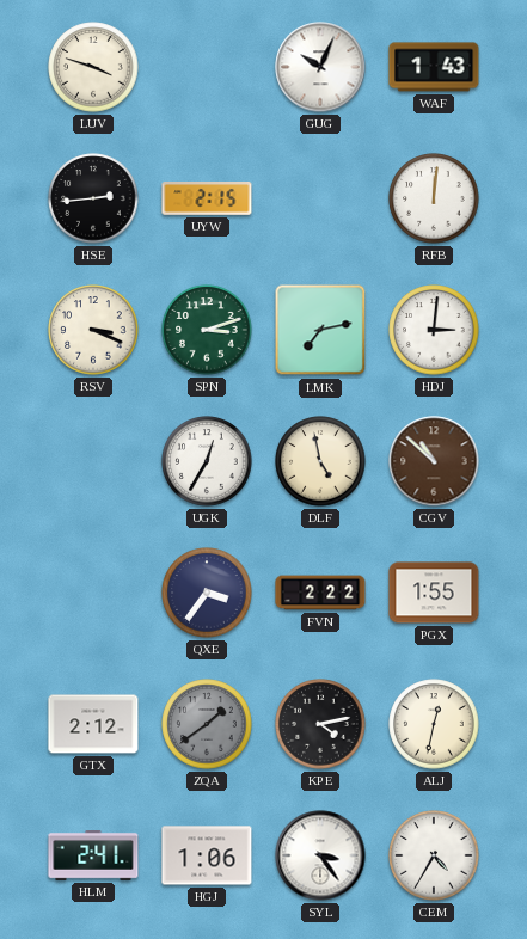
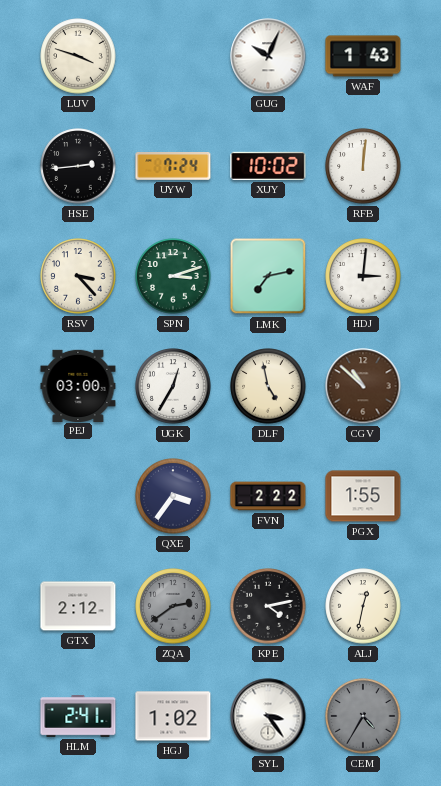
UYW: 2:15 -> 7:24
XUY: none -> 10:02
RSV: 3:19 -> 3:23
PEJ: none -> 03:00
ZQA: 1:39 -> 2:39
HGJ: 1:06 -> 1:02
CEM dial: white -> grey
